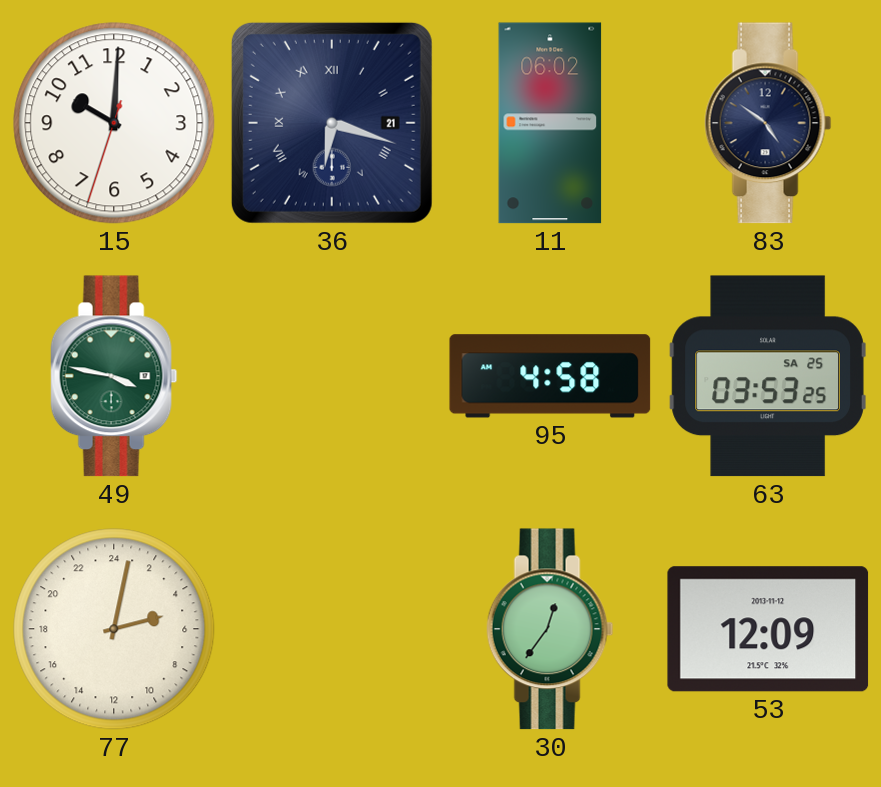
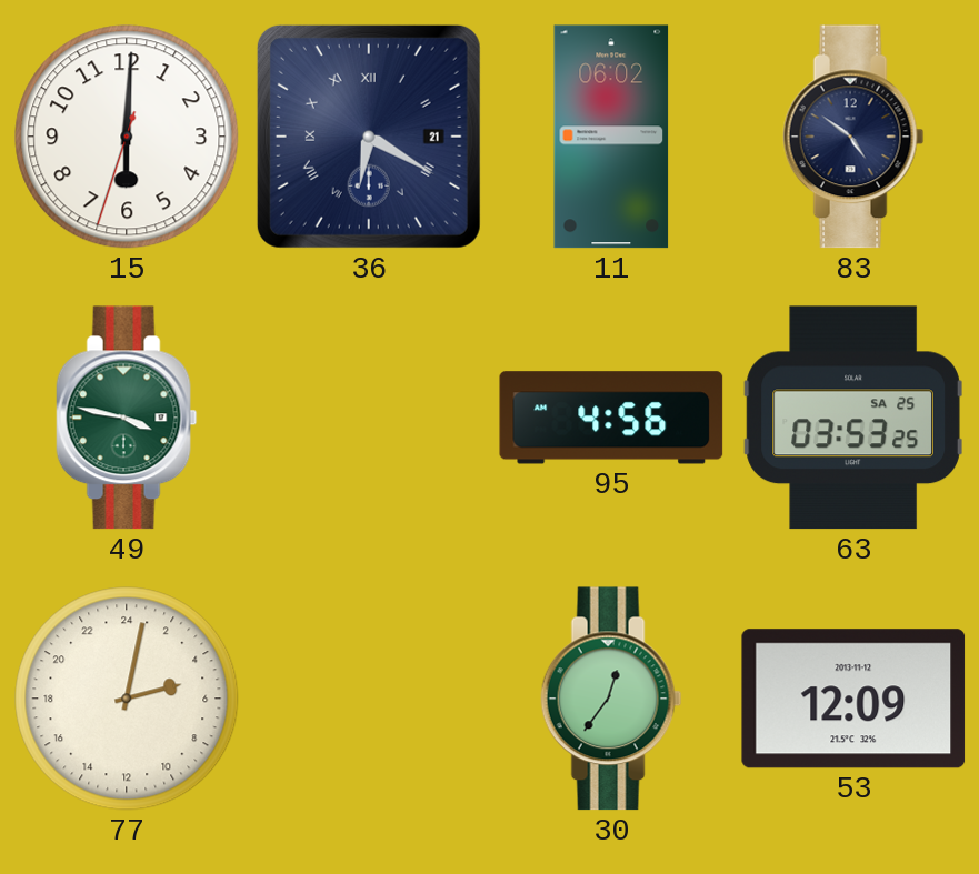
15: 10:00 -> 6:00
36: 6:18 -> 6:20
95: 4:58 -> 4:56
